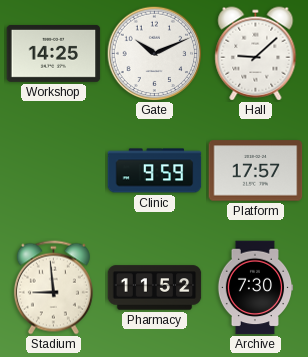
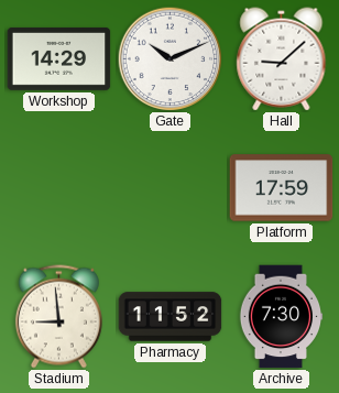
Workshop: 14:25 -> 14:29
Clinic: 9:59 -> none
Platform: 17:57 -> 17:59
